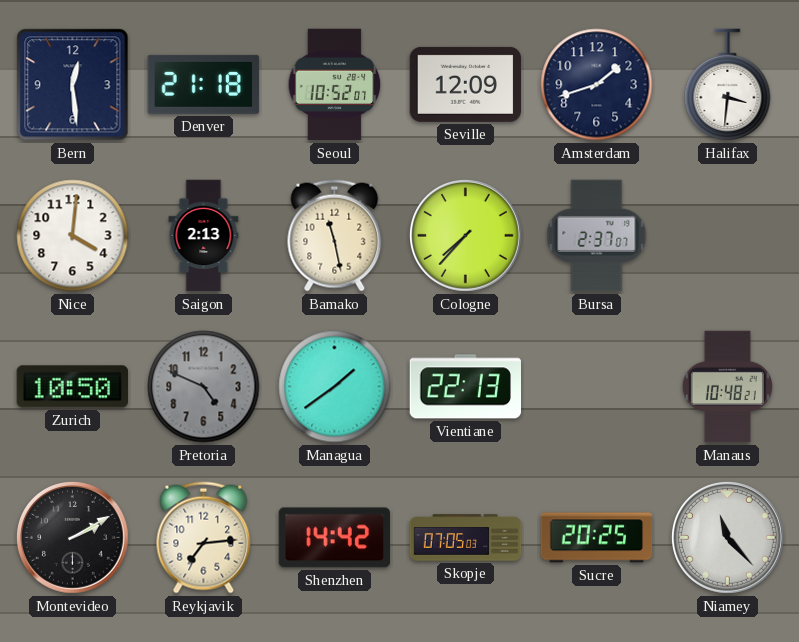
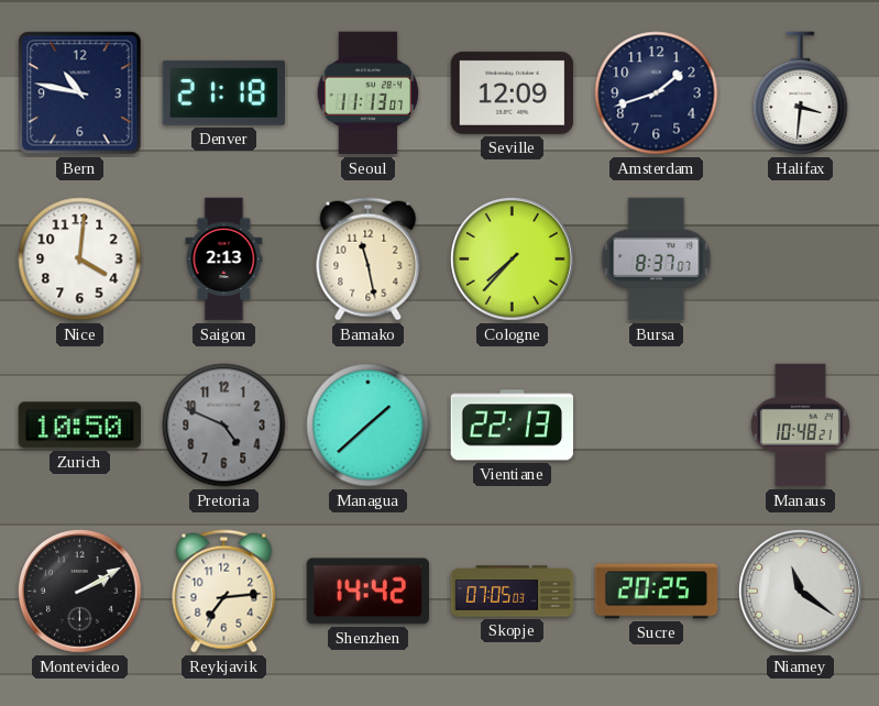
Bern: 12:29 -> 10:47
Seoul: 10:52 -> 11:13
Bursa: 2:37 -> 8:37
Managua: 1:39 -> 1:38
Niamey: 11:23 -> 11:21
